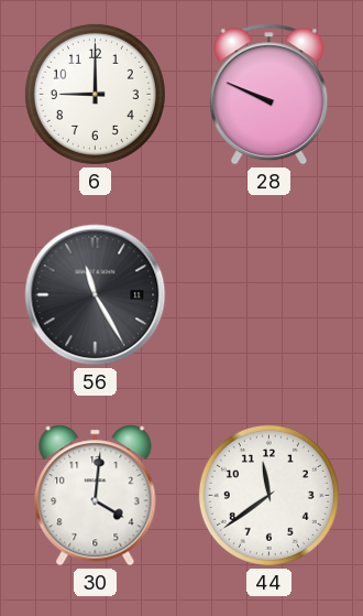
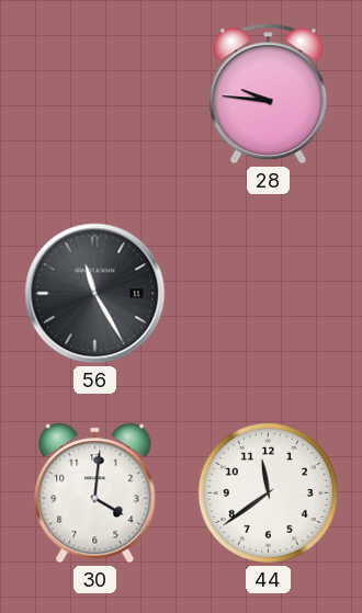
6: 9:00 -> none
28: 9:49 -> 9:46
